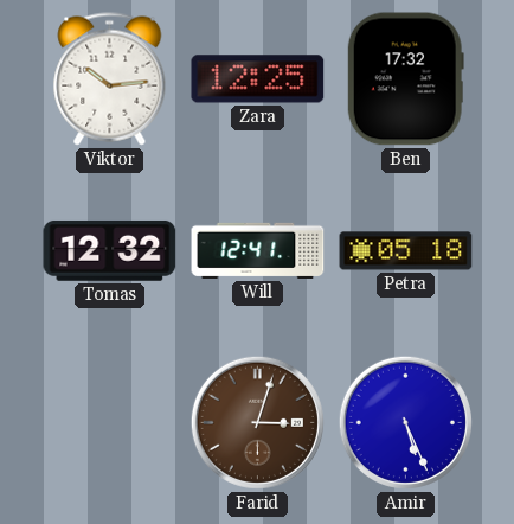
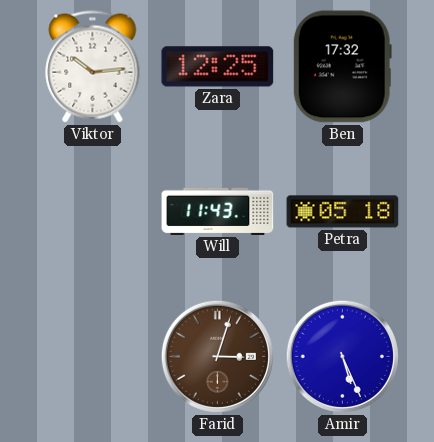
Tomas: 12:32 -> none
Will: 12:41 -> 11:43
